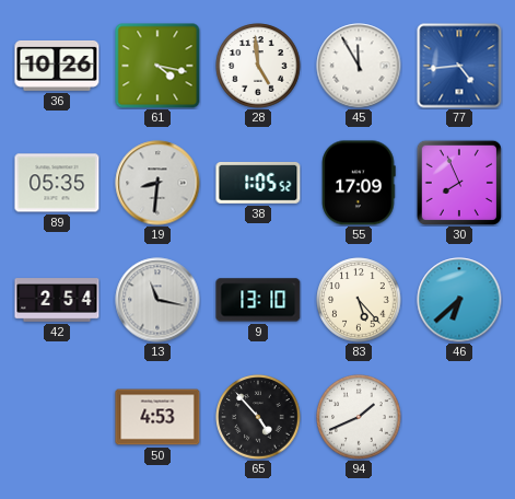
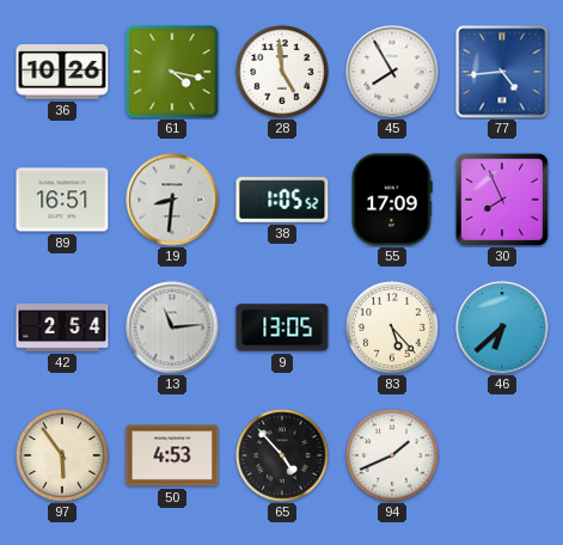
45: 11:55 -> 7:55
89: 05:35 -> 16:51
13: 11:17 -> 11:14
9: 13:10 -> 13:05
97: none -> 5:54
